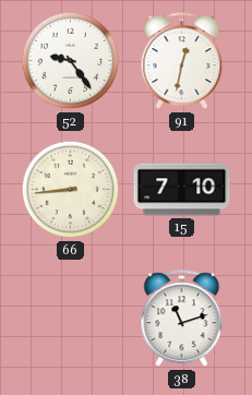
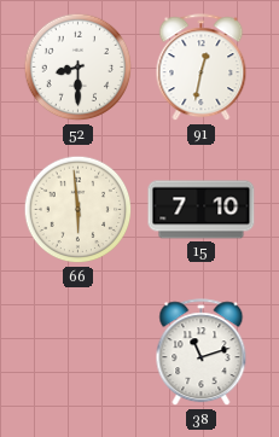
52: 9:24 -> 8:30
66: 8:44 -> 5:59
